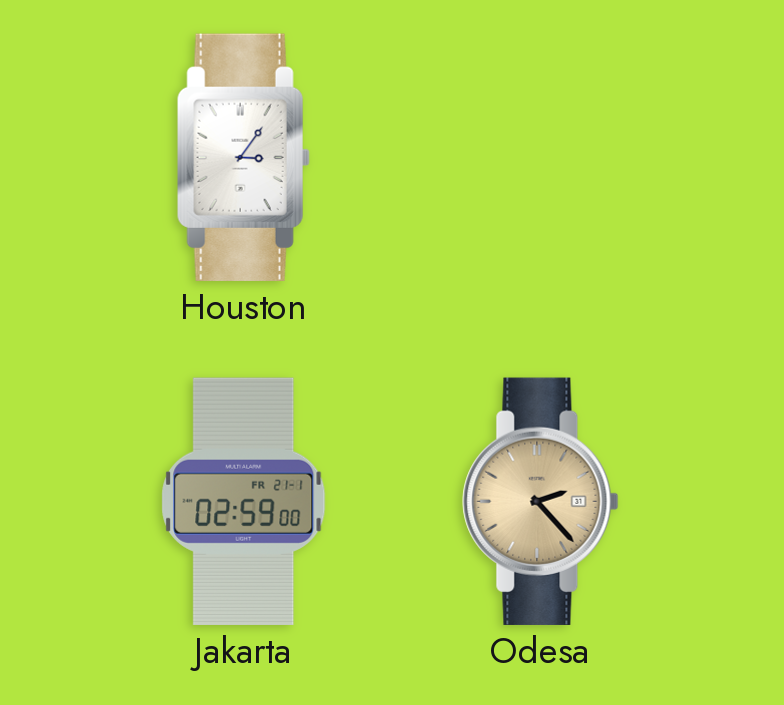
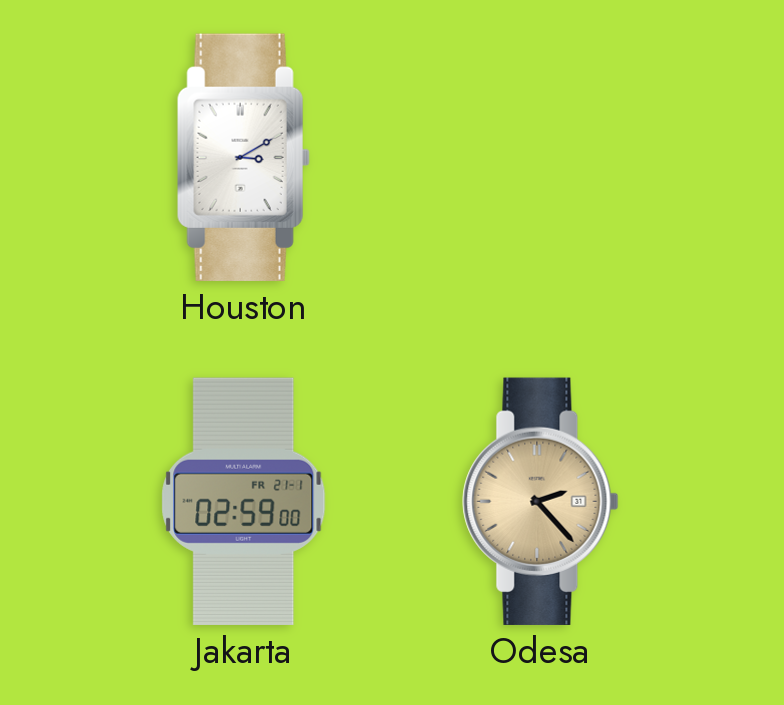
Houston: 3:06 -> 3:10
